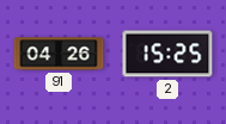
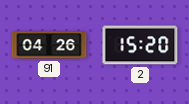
2: 15:25 -> 15:20
